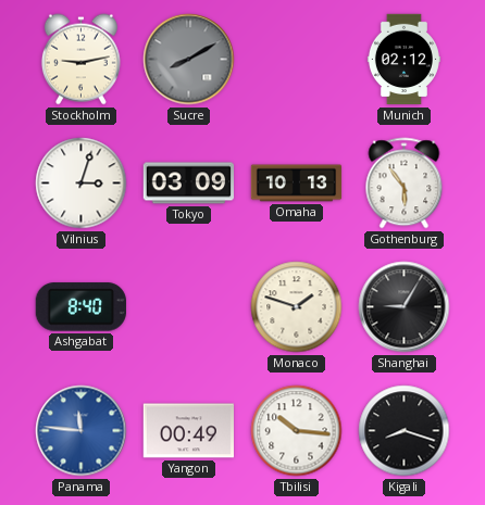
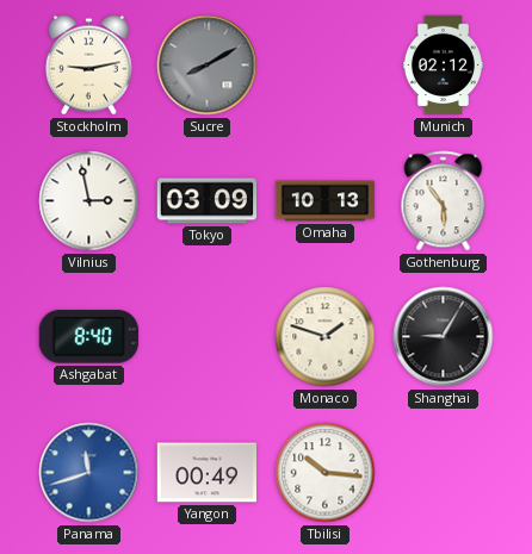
Vilnius: 3:03 -> 2:58
Panama: 11:46 -> 11:42
Kigali: 8:18 -> none
